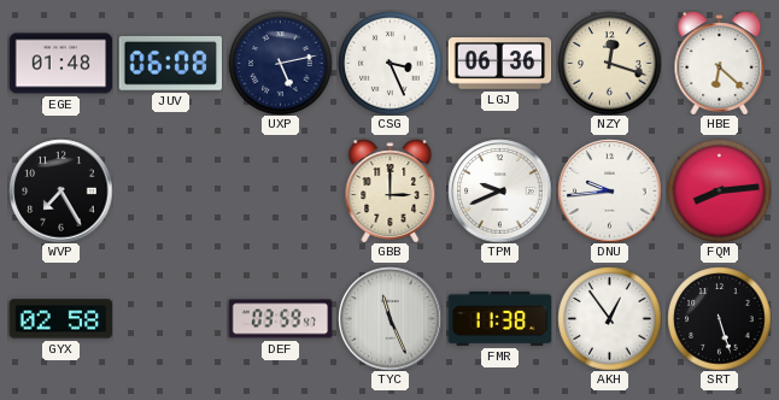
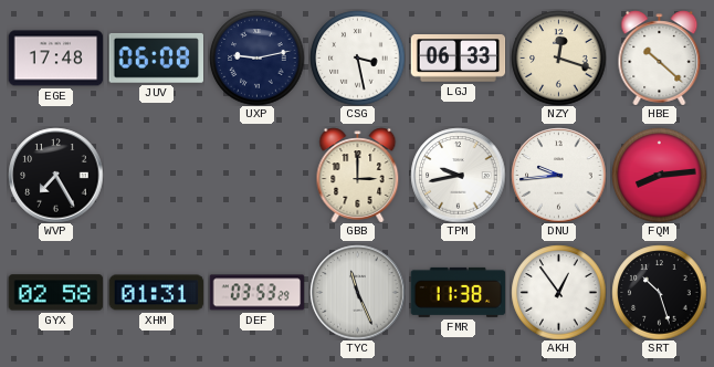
EGE: 01:48 -> 17:48
UXP: 5:13 -> 9:13
CSG: 3:26 -> 3:28
LGJ: 06:36 -> 06:33
HBE: 6:22 -> 10:22
TPM: 9:41 -> 9:43
XHM: none -> 01:31
DEF: 03:59 -> 03:53
SRT: 5:27 -> 10:27
